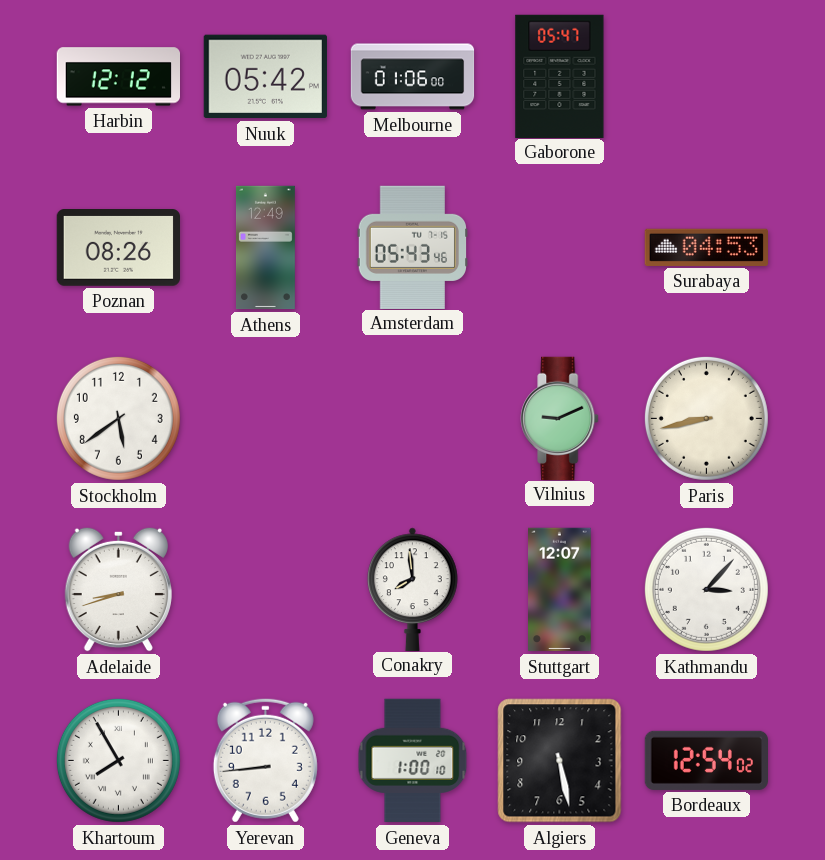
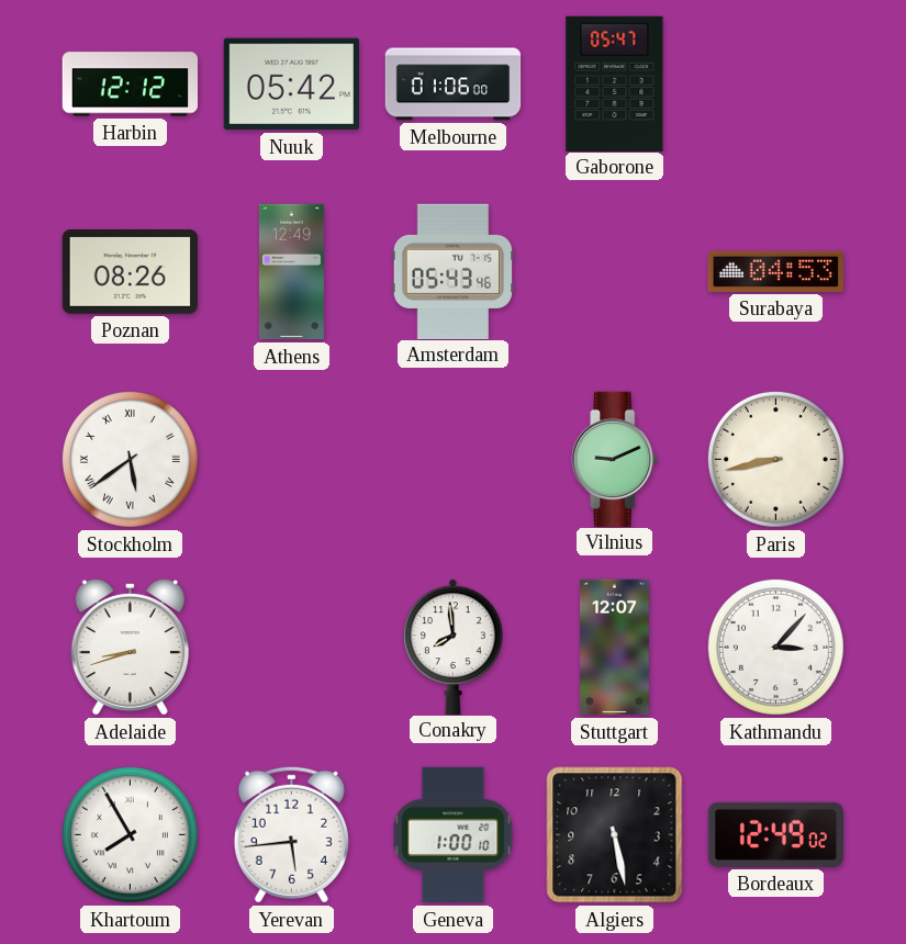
Stockholm numerals: Arabic -> Roman
Yerevan: 8:44 -> 5:44
Bordeaux: 12:54 -> 12:49
